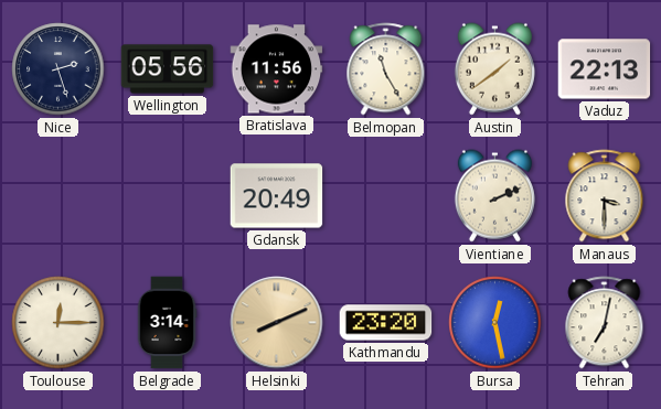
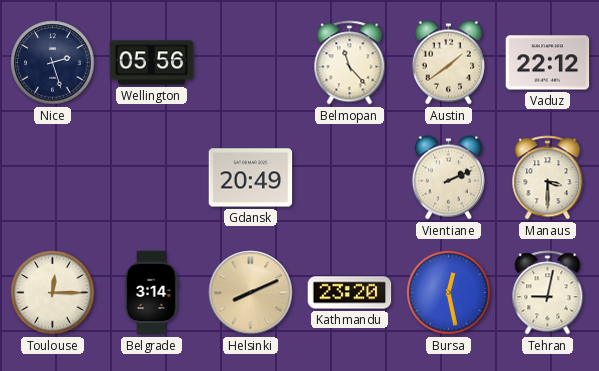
Bratislava: 11:56 -> none
Belmopan: 11:25 -> 11:23
Vaduz: 22:13 -> 22:12
Tehran: 7:02 -> 9:02
